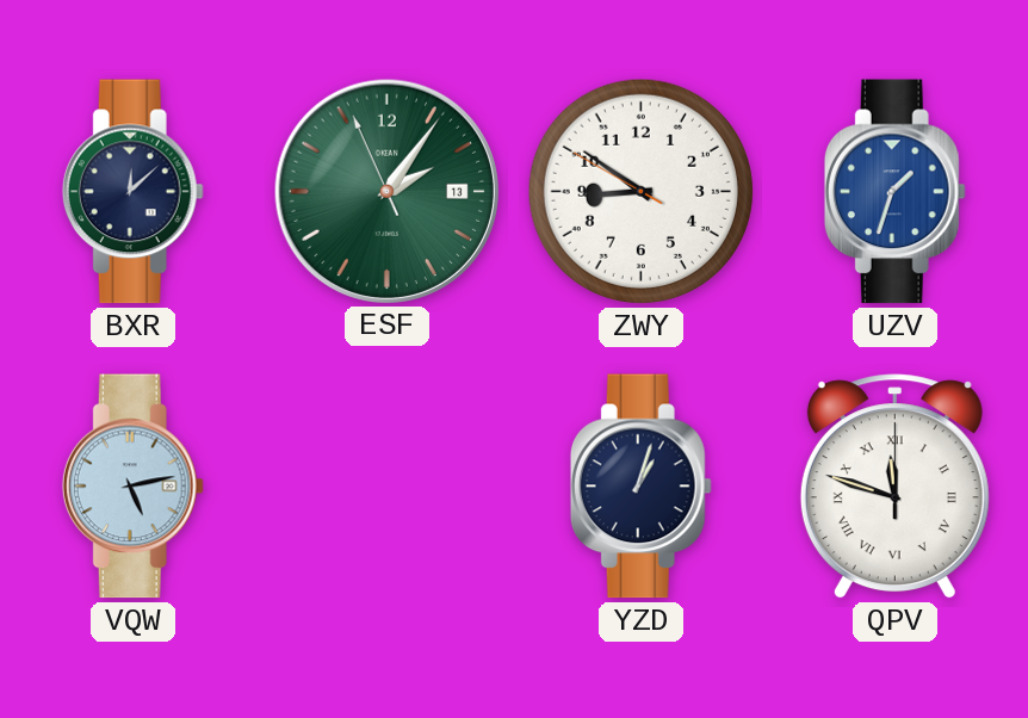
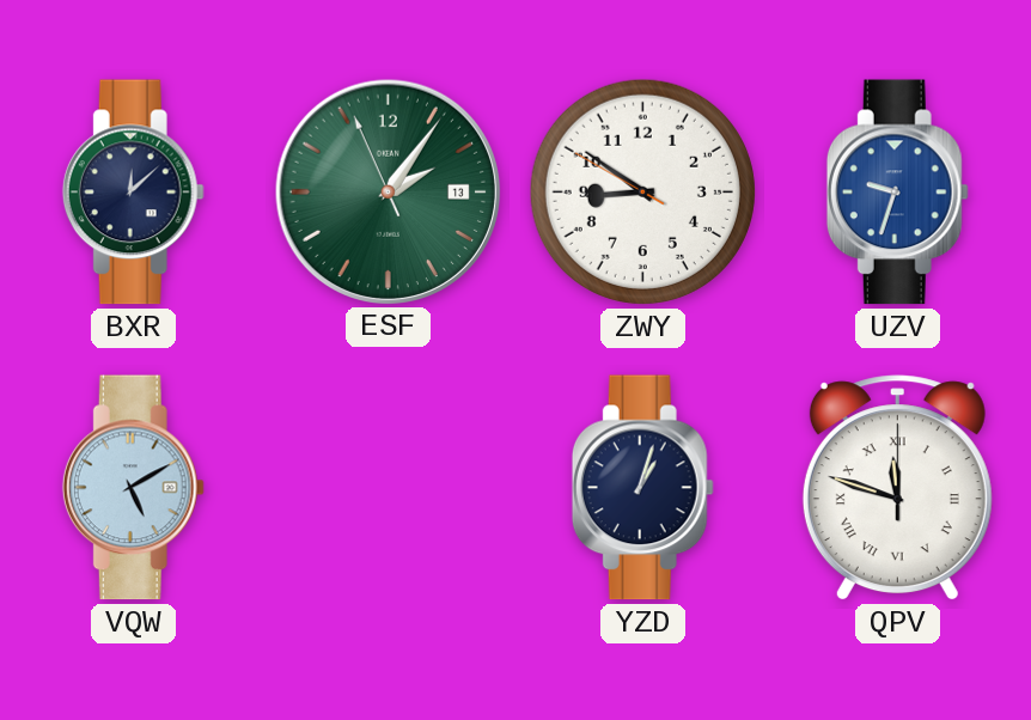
UZV: 1:33 -> 9:33
VQW: 5:13 -> 5:10
